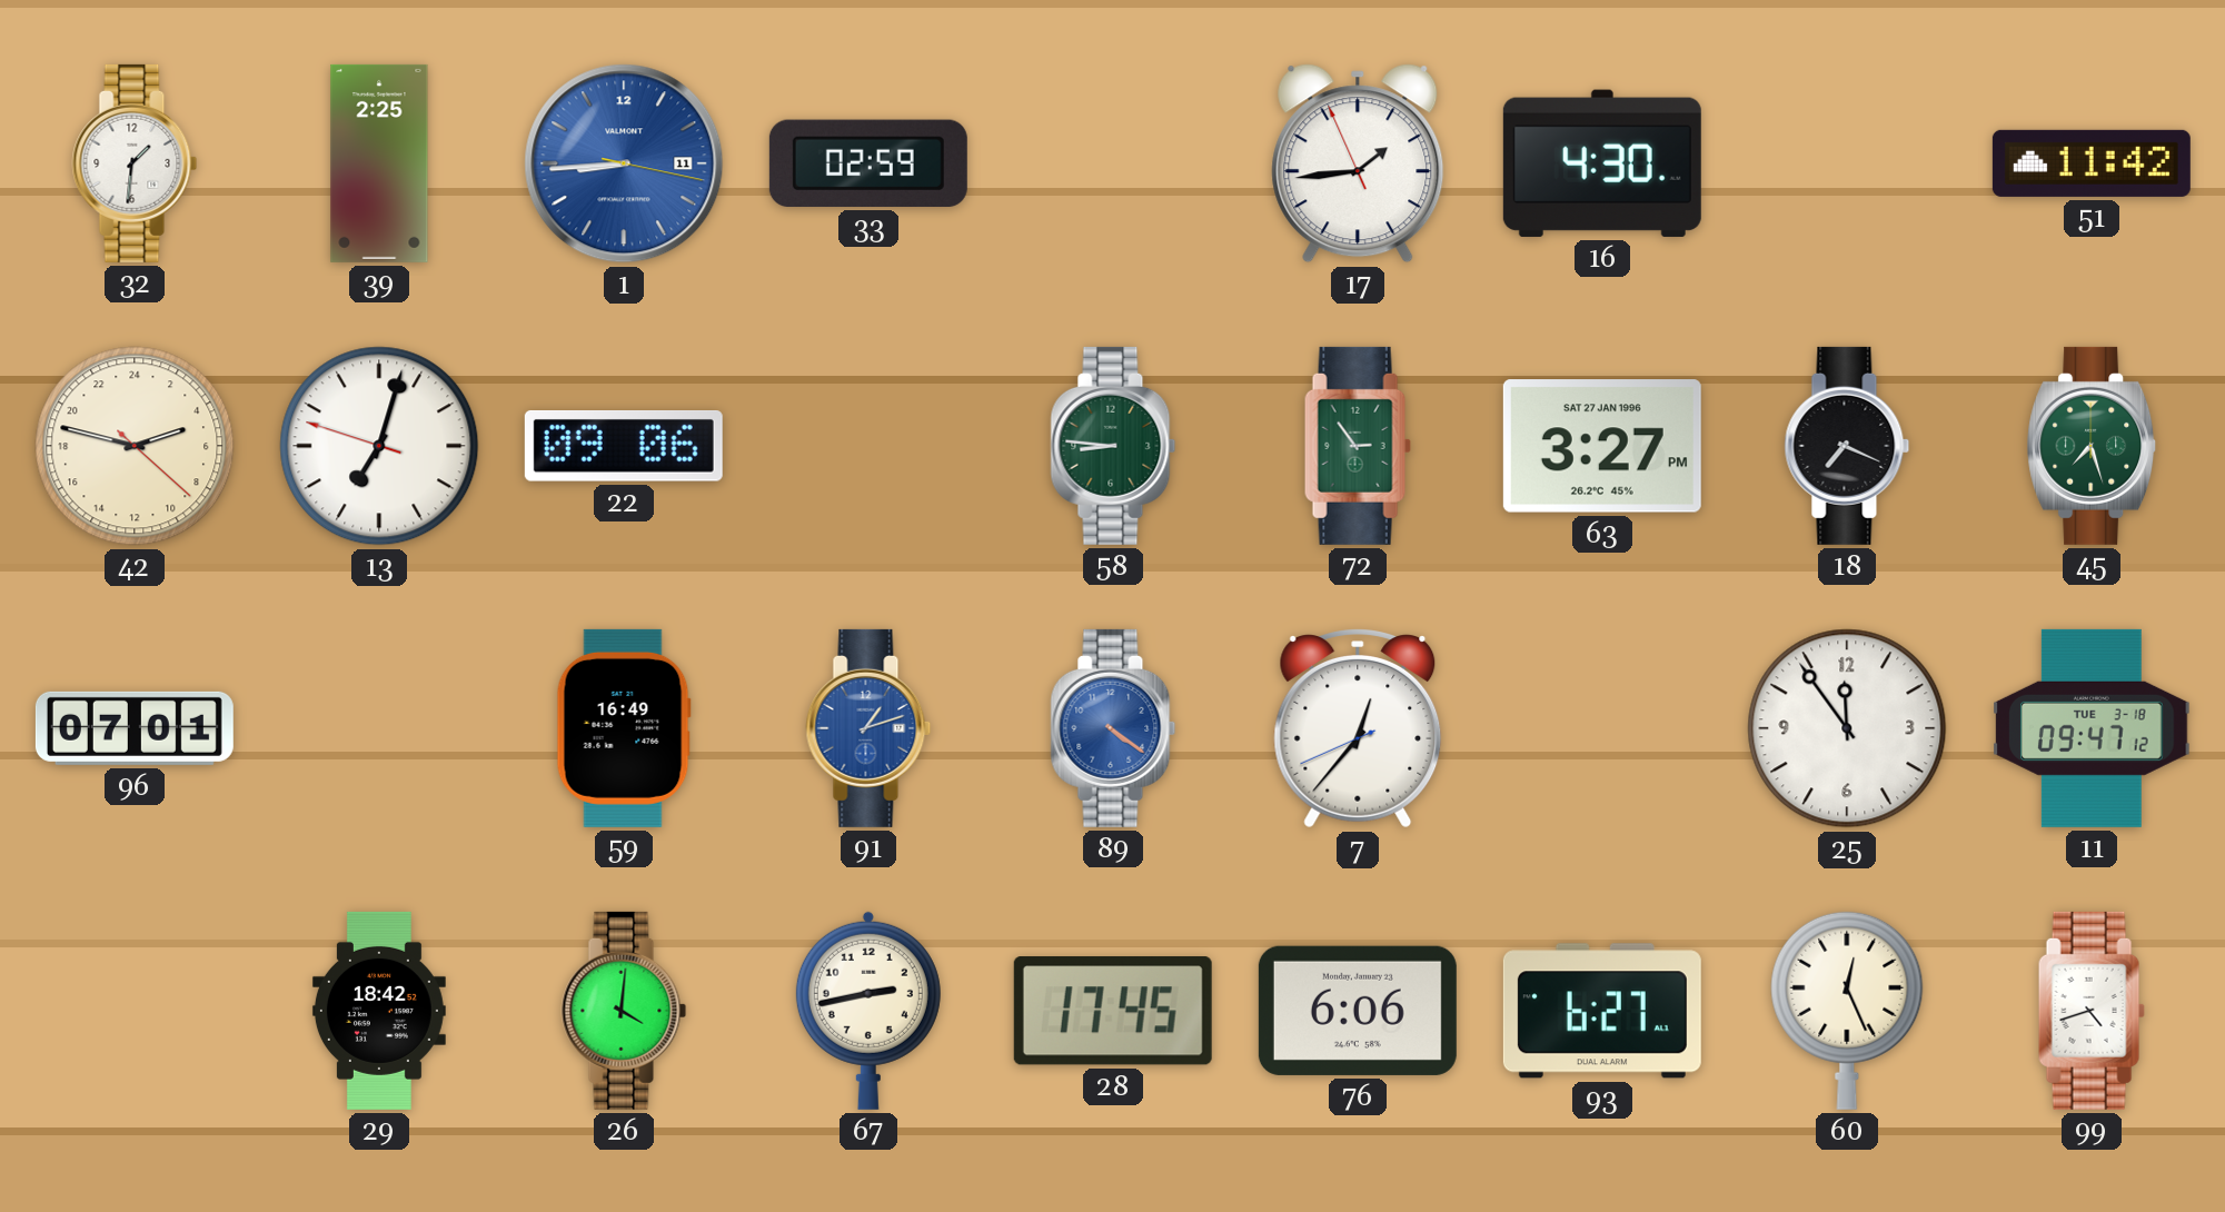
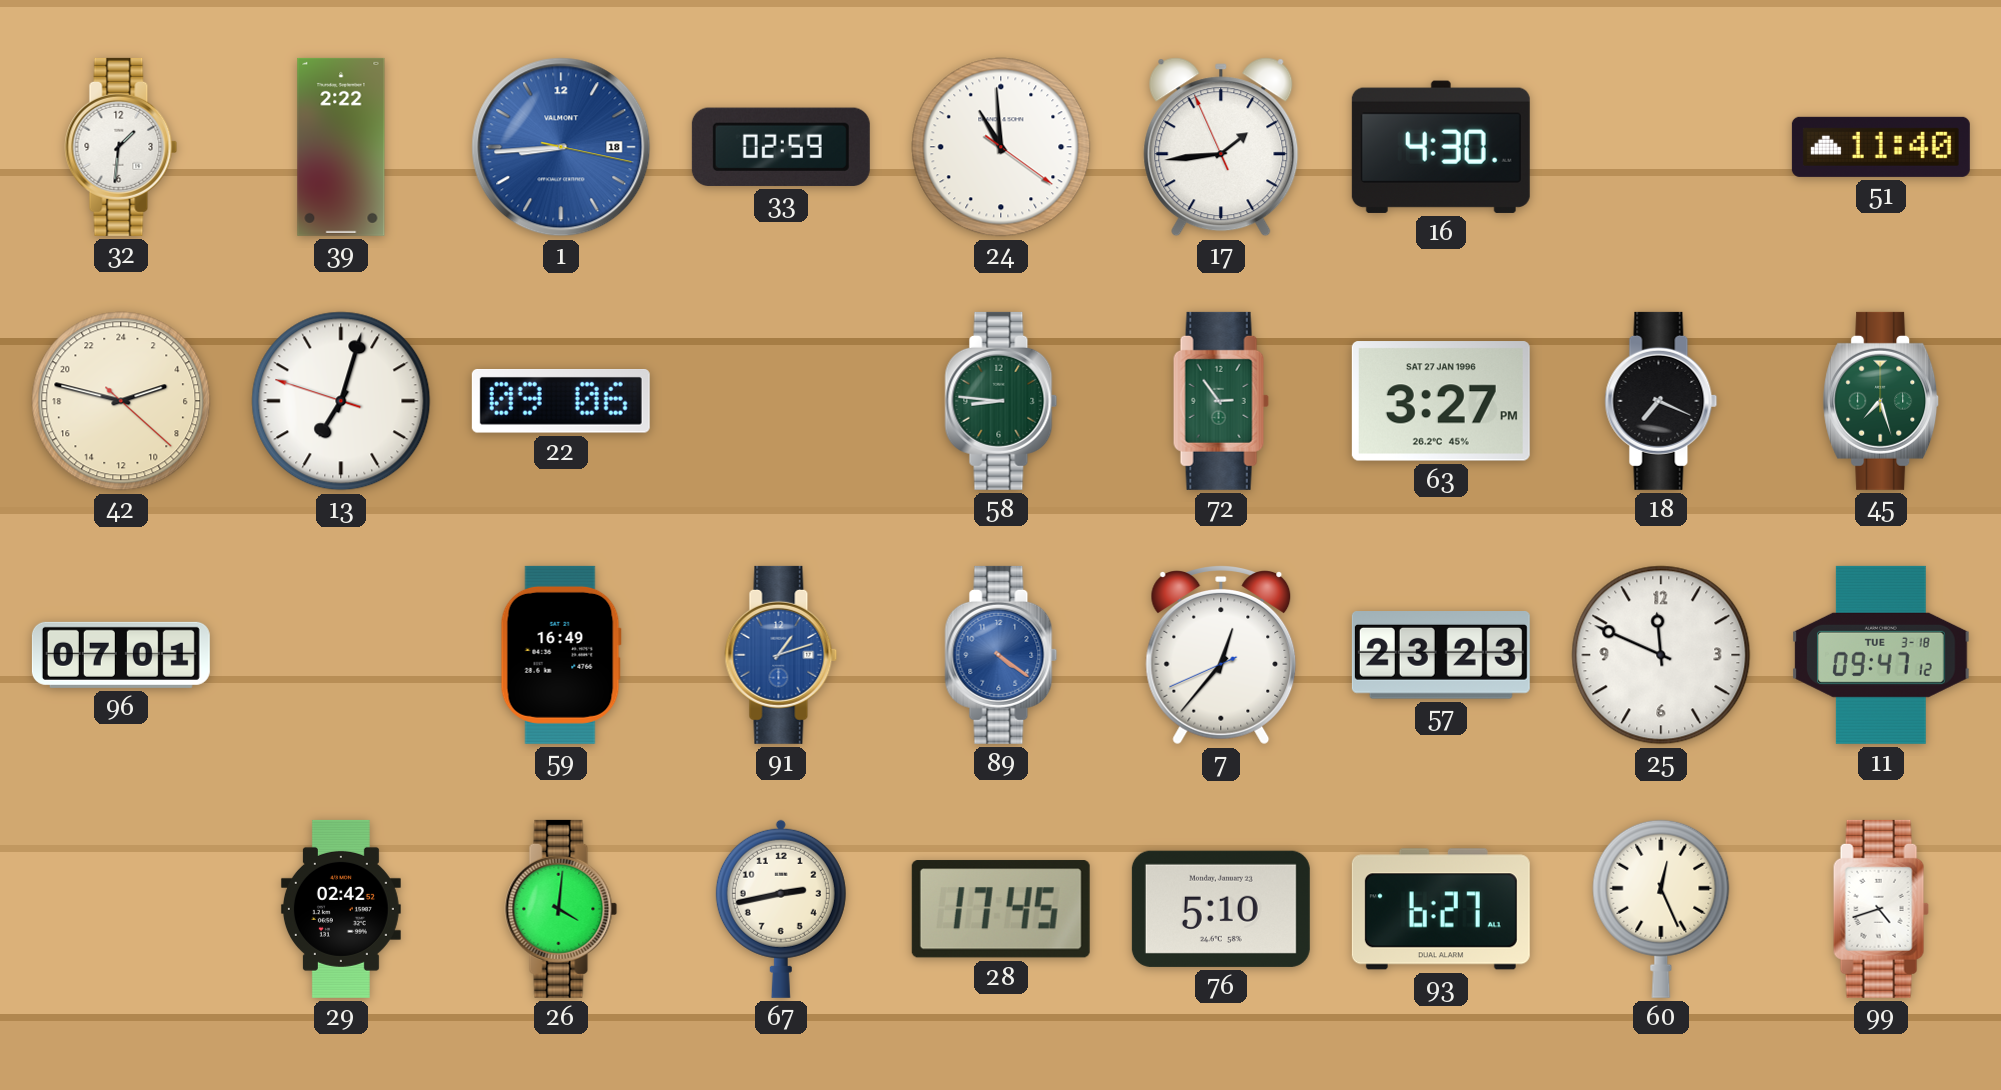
39: 2:25 -> 2:22
1 date: 11 -> 18
24: none -> 10:59
51: 11:42 -> 11:40
57: none -> 23:23
25: 11:54 -> 11:49
29: 18:42 -> 02:42
76: 6:06 -> 5:10
